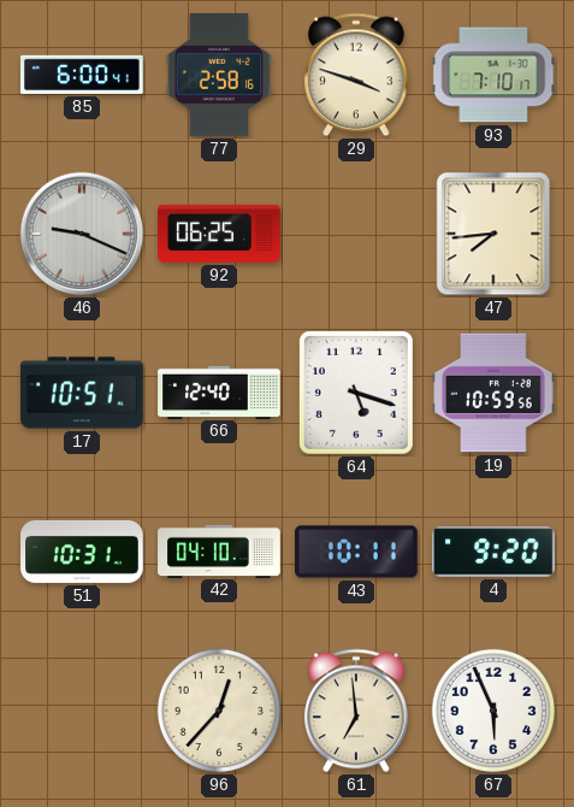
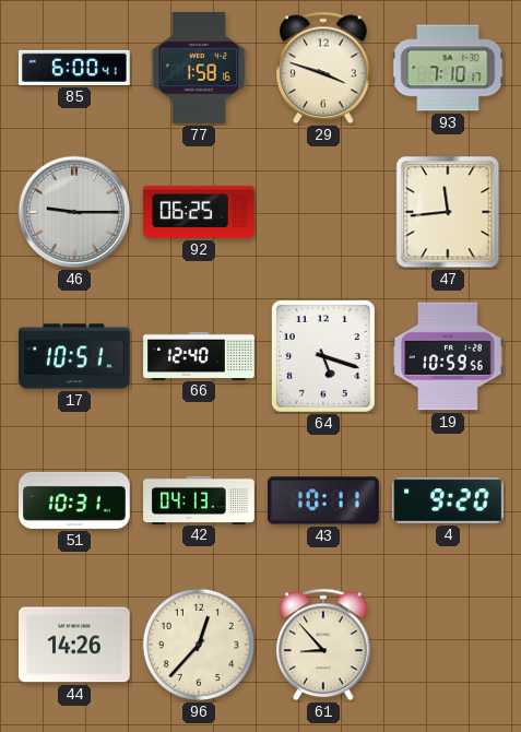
77: 2:58 -> 1:58
46: 9:19 -> 9:15
47: 7:44 -> 11:44
42: 04:10 -> 04:13
44: none -> 14:26
61: 6:59 -> 8:53
67: 5:56 -> none
